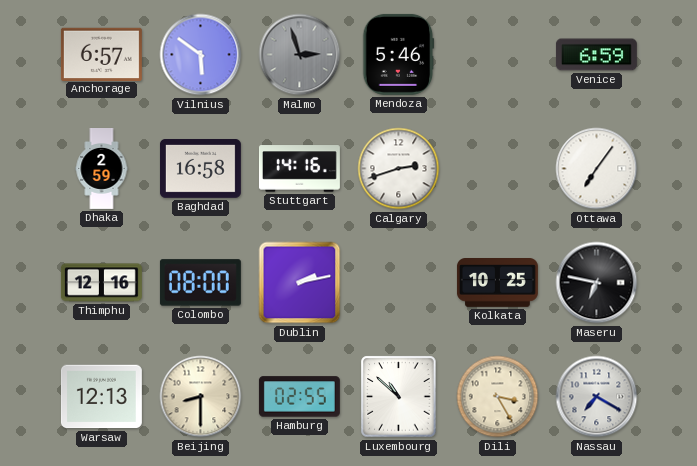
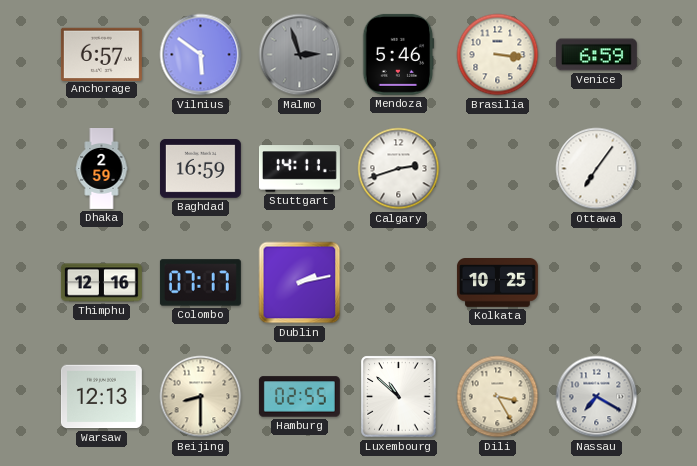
Brasilia: none -> 3:16
Baghdad: 16:58 -> 16:59
Stuttgart: 14:16 -> 14:11
Colombo: 08:00 -> 07:17
Maseru: 6:47 -> none
